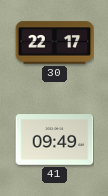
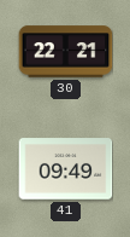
30: 22:17 -> 22:21
